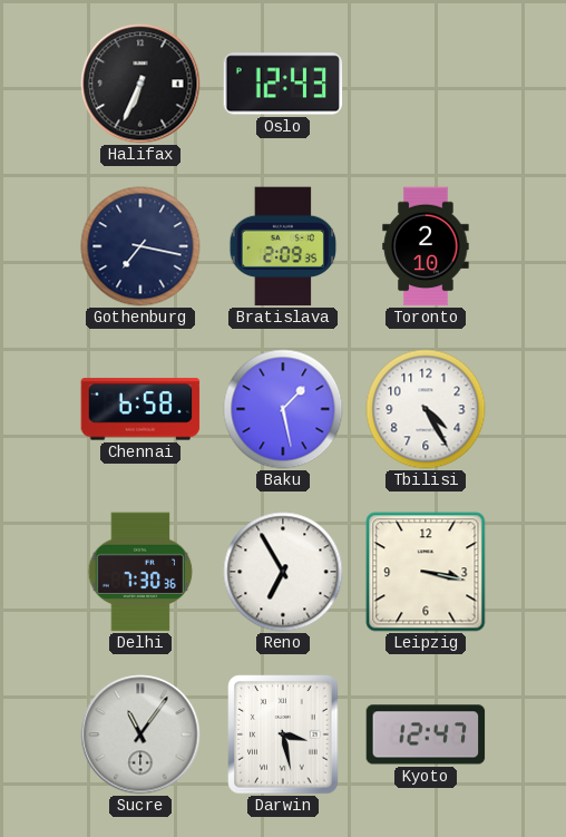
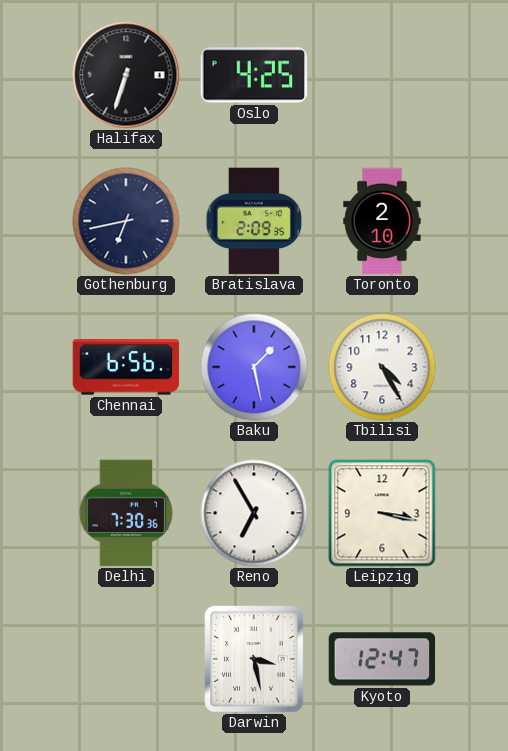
Halifax: 6:34 -> 6:33
Oslo: 12:43 -> 4:25
Gothenburg: 7:17 -> 6:43
Chennai: 6:58 -> 6:56
Sucre: 11:06 -> none
